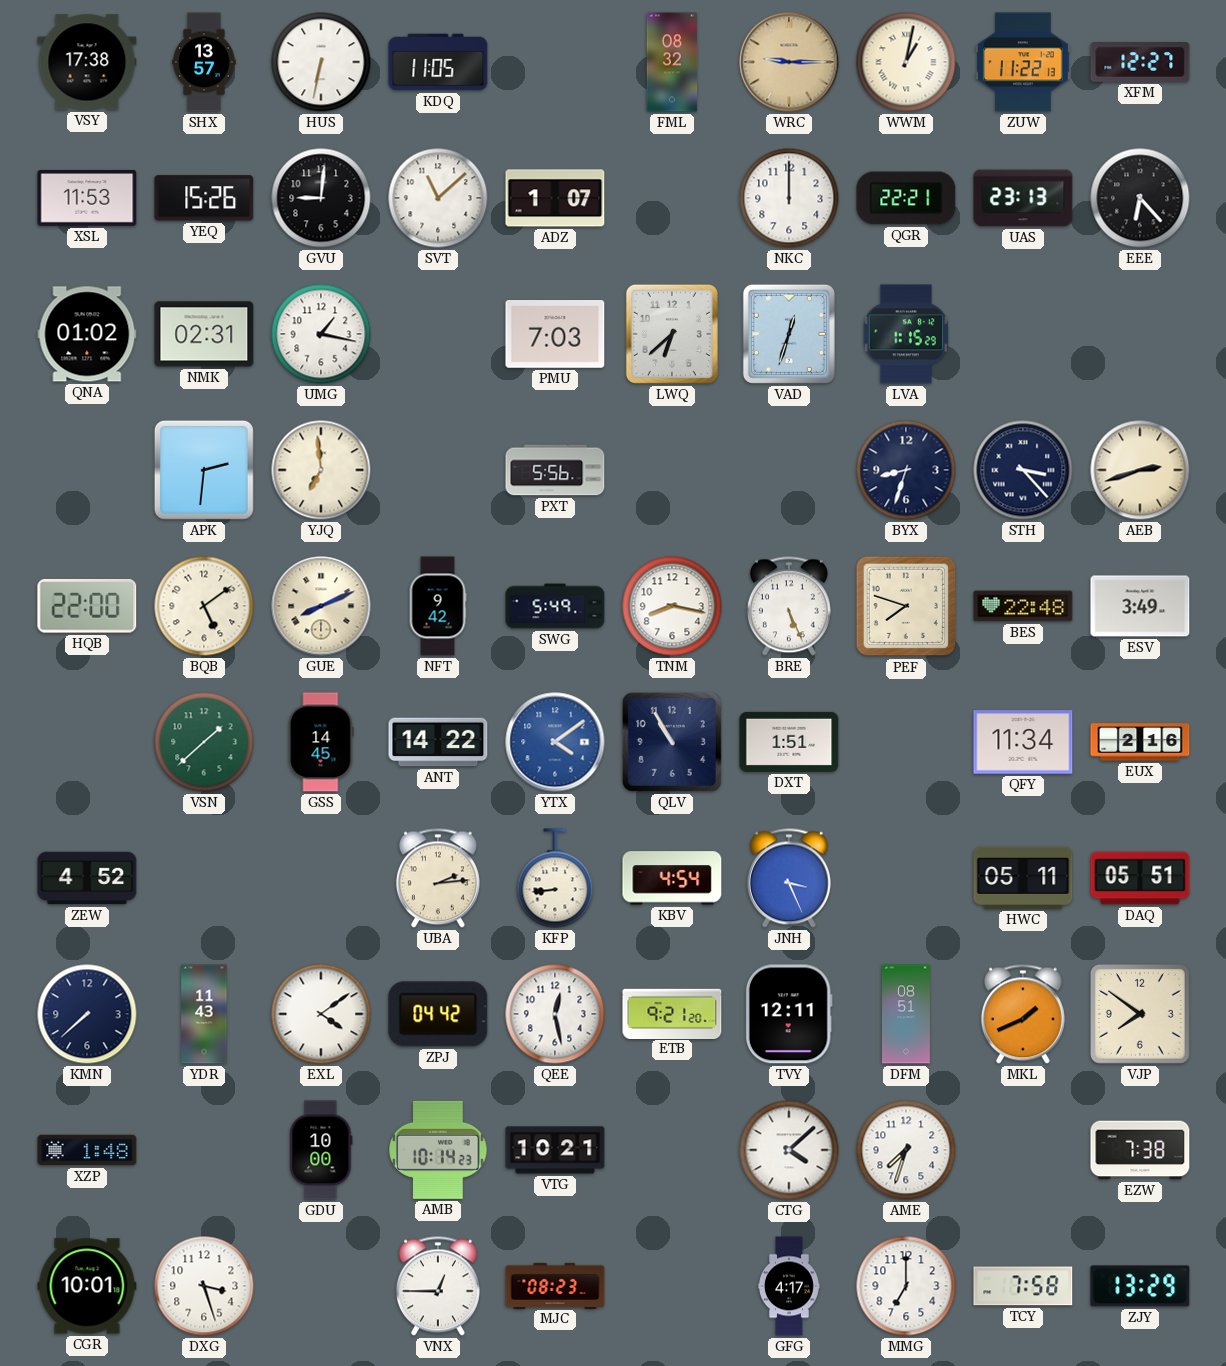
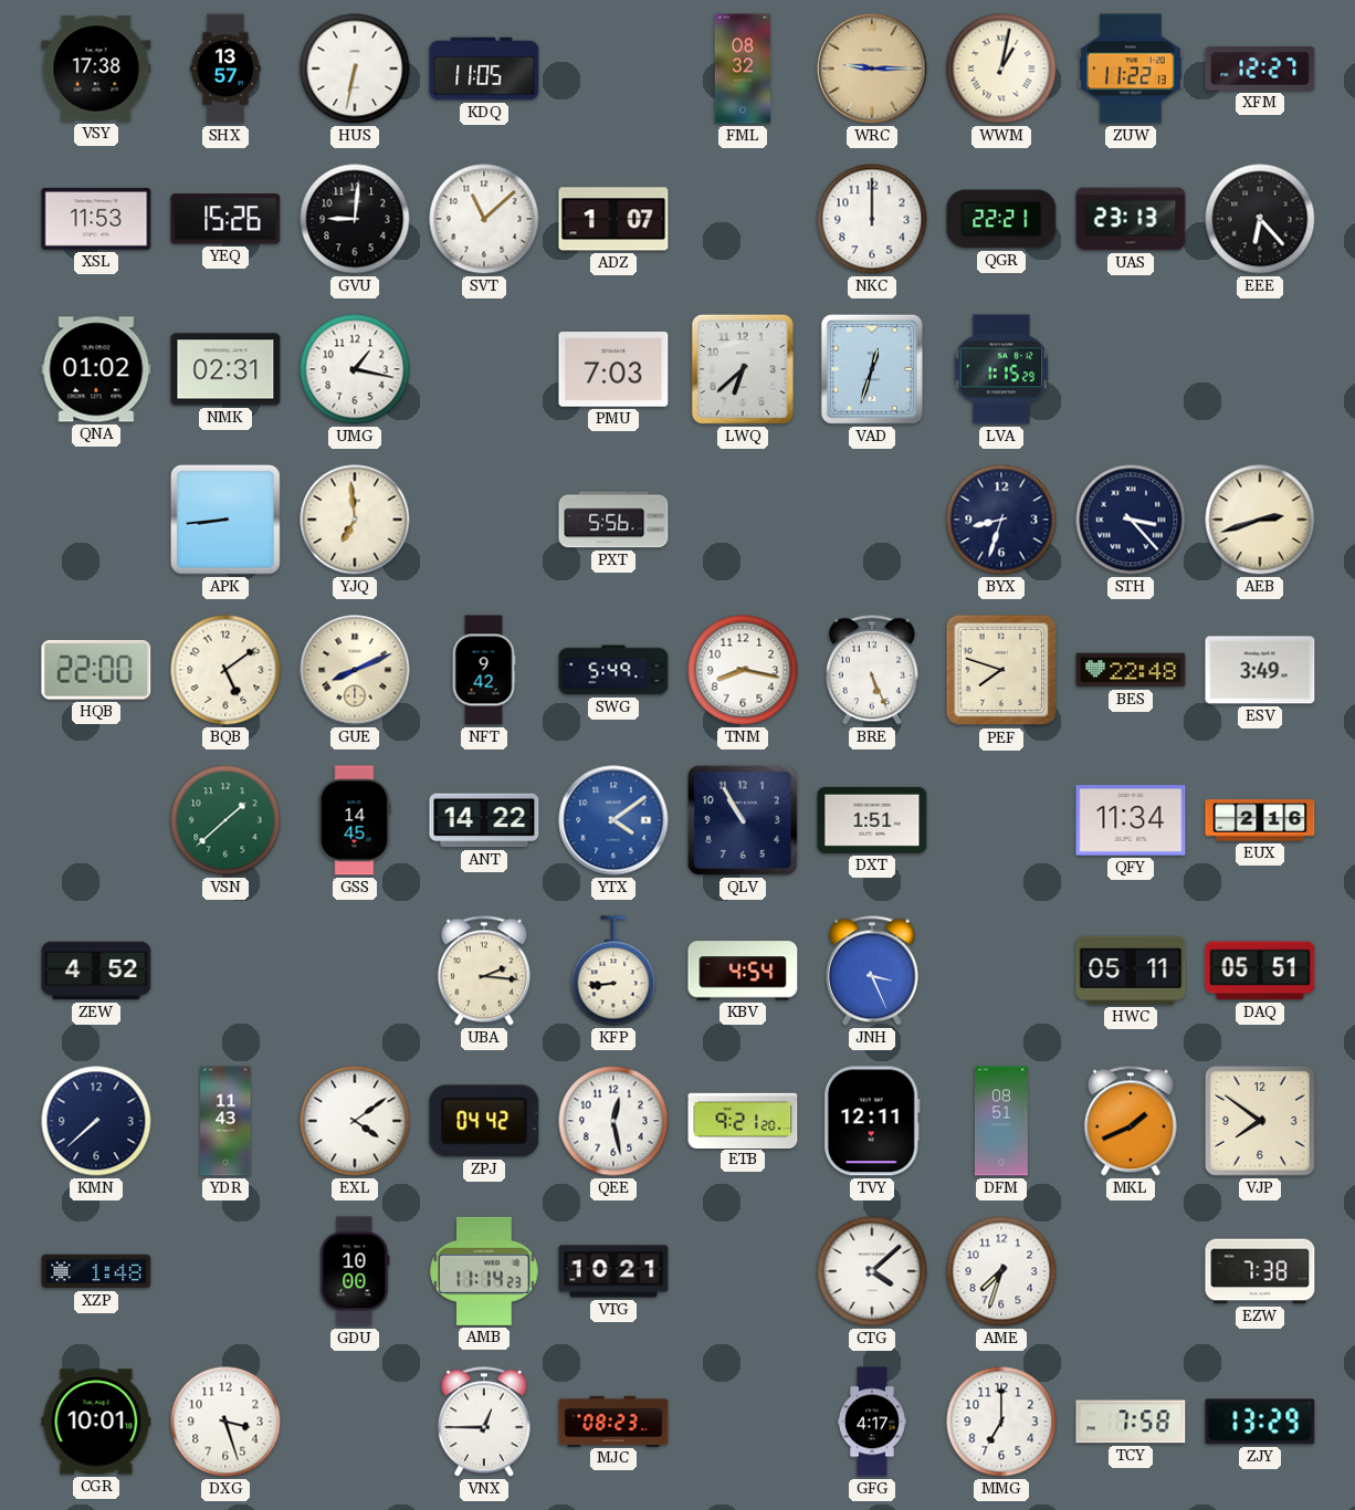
APK: 2:31 -> 8:44
UBA: 2:14 -> 2:16
AMB: 10:14 -> 11:14
